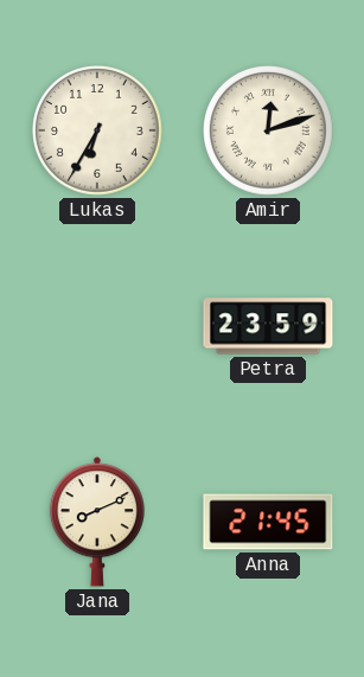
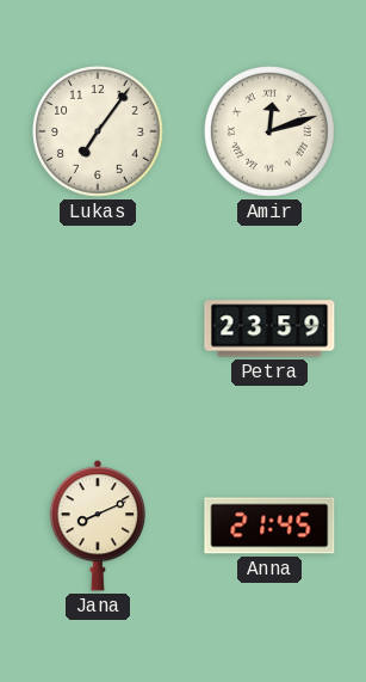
Lukas: 6:35 -> 7:06
